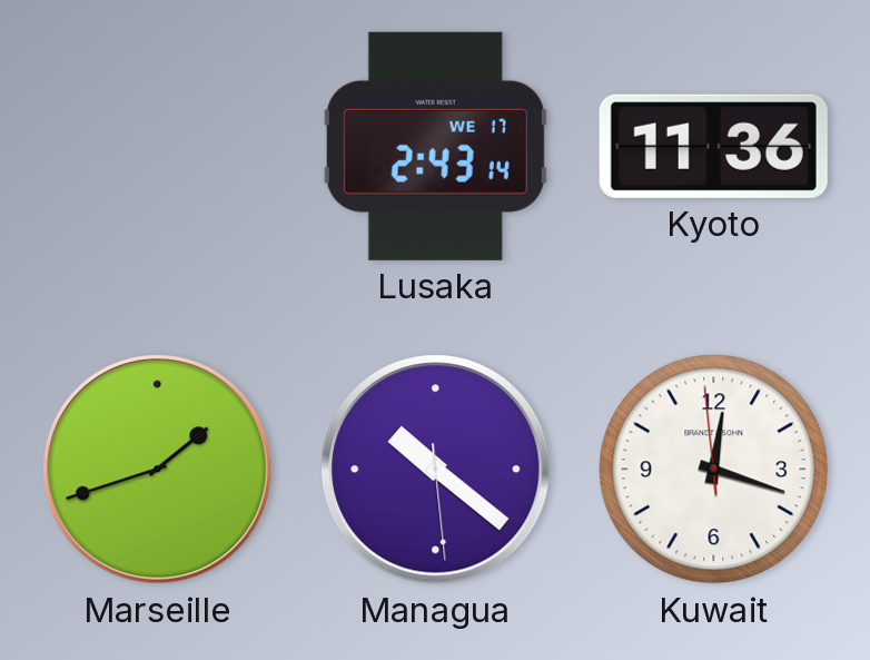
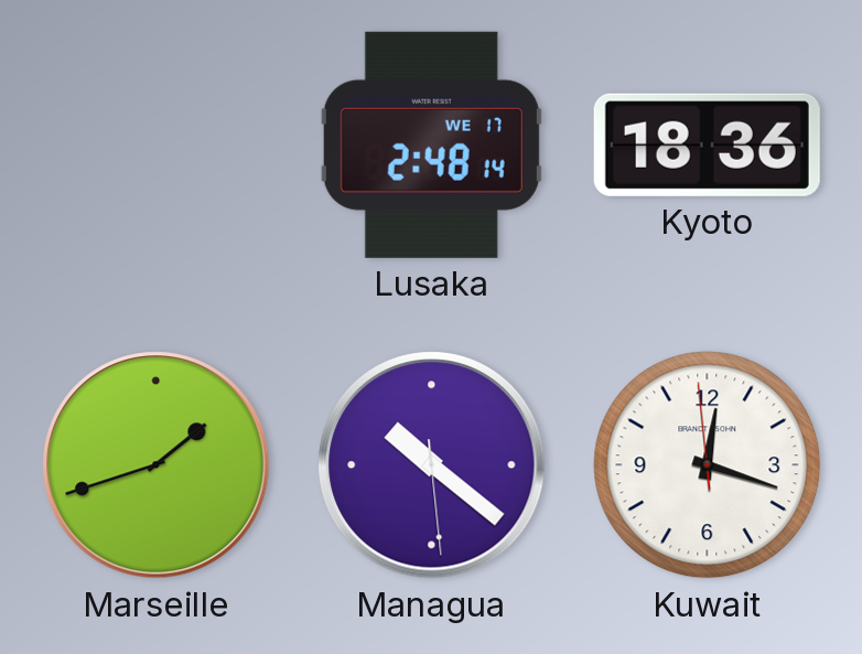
Lusaka: 2:43 -> 2:48
Kyoto: 11:36 -> 18:36
